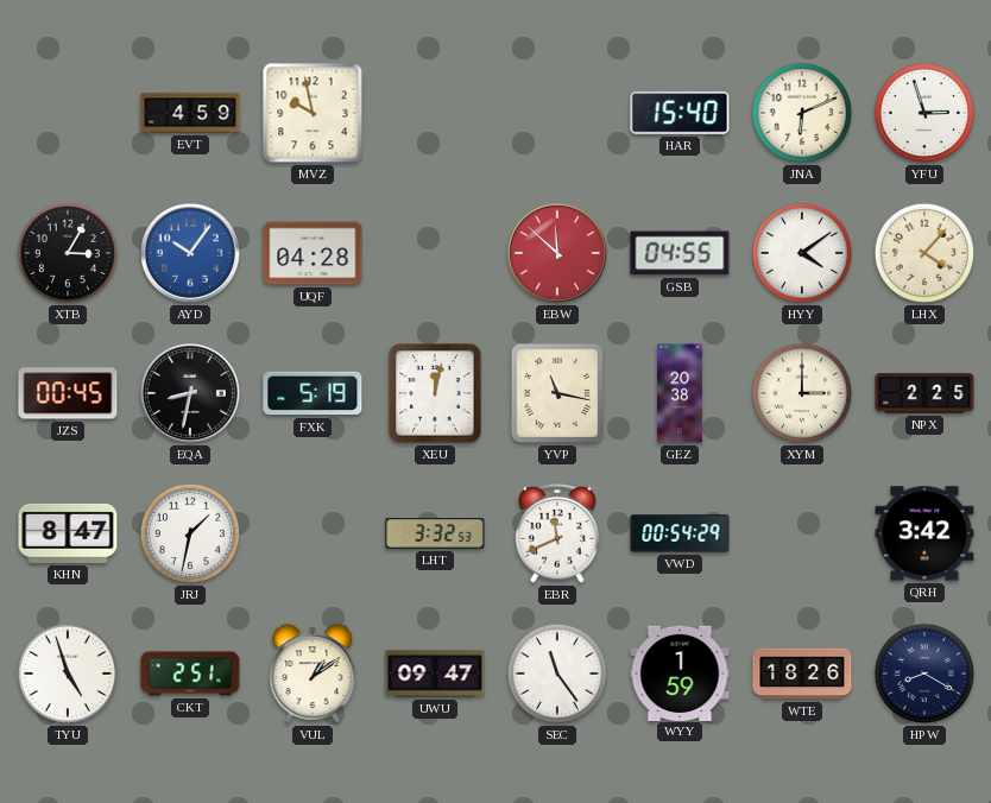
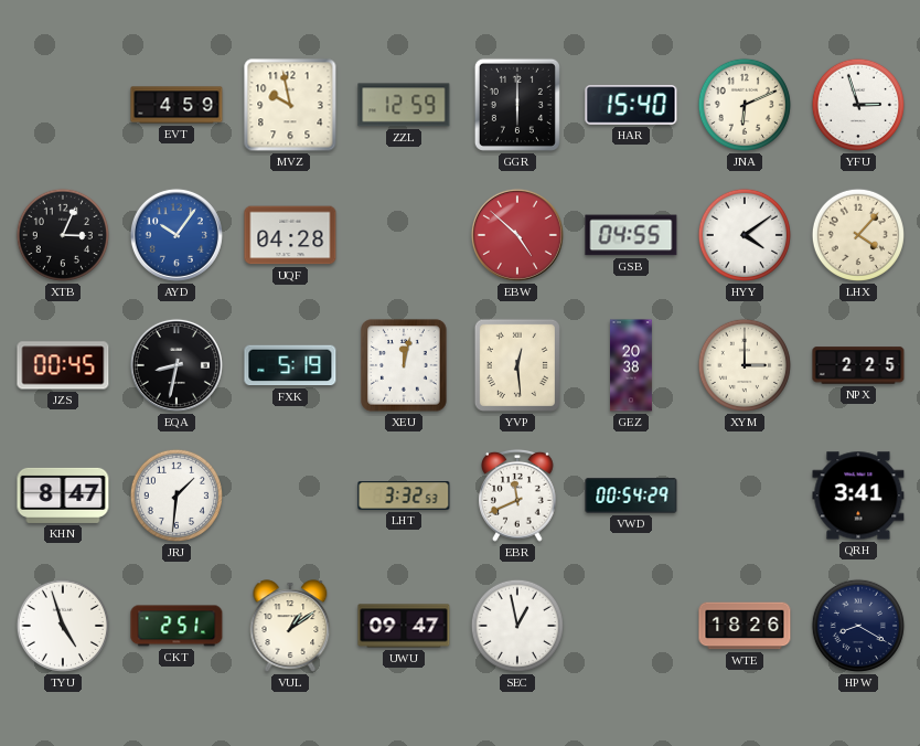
ZZL: none -> 12:59
GGR: none -> 6:00
XTB: 3:05 -> 3:04
EBW: 11:52 -> 4:52
YVP: 11:17 -> 12:29
JRJ: 1:32 -> 1:31
QRH: 3:42 -> 3:41
SEC: 11:24 -> 12:58
WYY: 1:59 -> none
